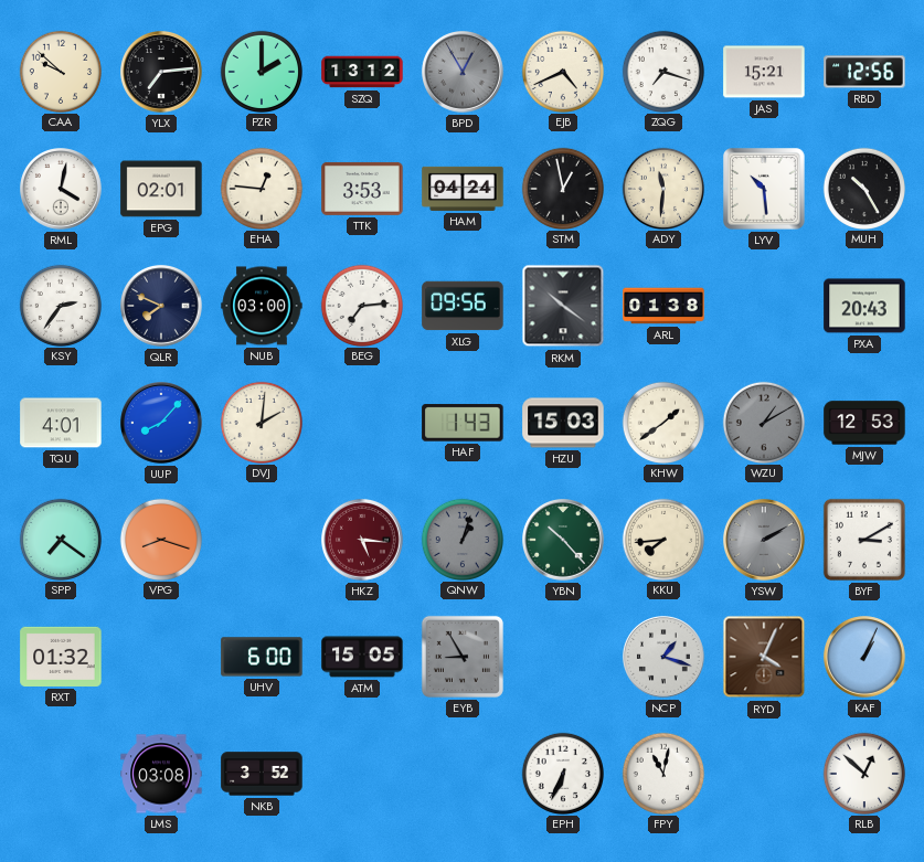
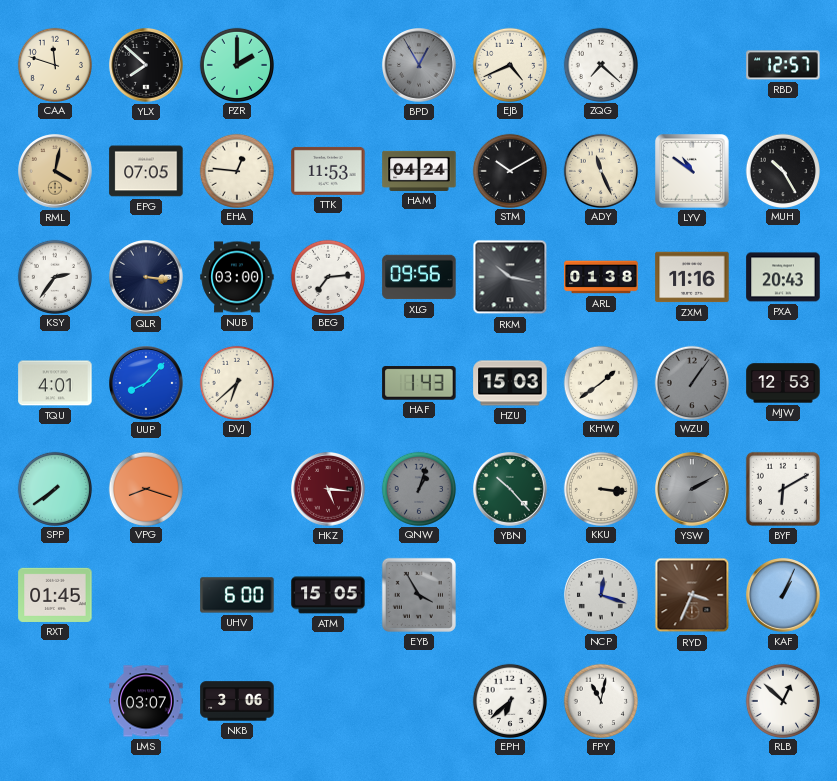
CAA: 9:52 -> 11:48
YLX: 7:14 -> 7:52
SZQ: 13:12 -> none
ZQG: 7:18 -> 7:22
JAS: 15:21 -> none
RBD: 12:56 -> 12:57
RML dial: white -> champagne
EPG: 02:01 -> 07:05
TTK: 3:53 -> 11:53
STM: 12:58 -> 10:10
ADY: 11:31 -> 11:26
LYV: 10:29 -> 10:51
QLR: 7:49 -> 3:16
RKM: 10:21 -> 10:17
ZXM: none -> 11:16
DVJ: 2:01 -> 6:38
WZU: 1:10 -> 1:06
SPP: 7:21 -> 7:39
KKU: 7:44 -> 3:16
BYF: 3:10 -> 6:10
RXT: 01:32 -> 01:45
EYB: 8:55 -> 3:55
NCP: 1:18 -> 12:18
RYD: 4:04 -> 3:34
LMS: 03:08 -> 03:07
NKB: 3:52 -> 3:06
EPH: 6:34 -> 6:38
